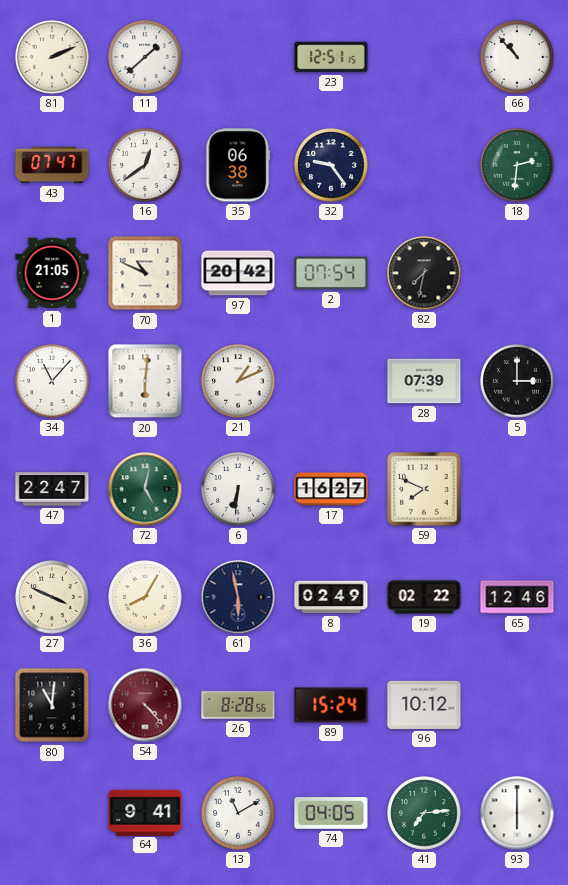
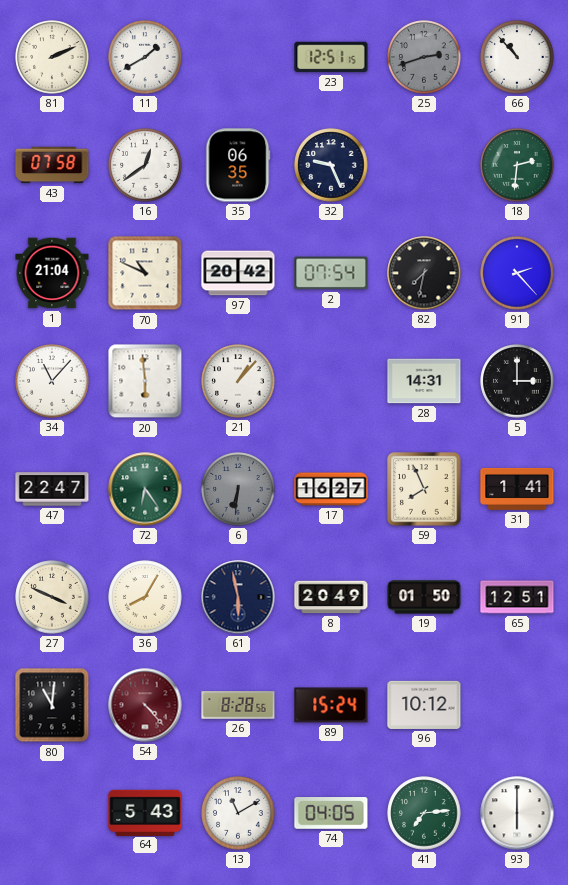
11: 1:38 -> 1:40
25: none -> 2:42
43: 07:47 -> 07:58
35: 06:38 -> 06:35
32: 9:24 -> 9:26
1: 21:05 -> 21:04
91: none -> 2:23
20: 6:01 -> 5:59
21: 1:11 -> 1:07
28: 07:39 -> 14:31
72: 5:02 -> 6:24
6 dial: white -> grey
59: 7:49 -> 7:56
31: none -> 1:41
8: 02:49 -> 20:49
19: 02:22 -> 01:50
65: 12:46 -> 12:51
64: 9:41 -> 5:43
